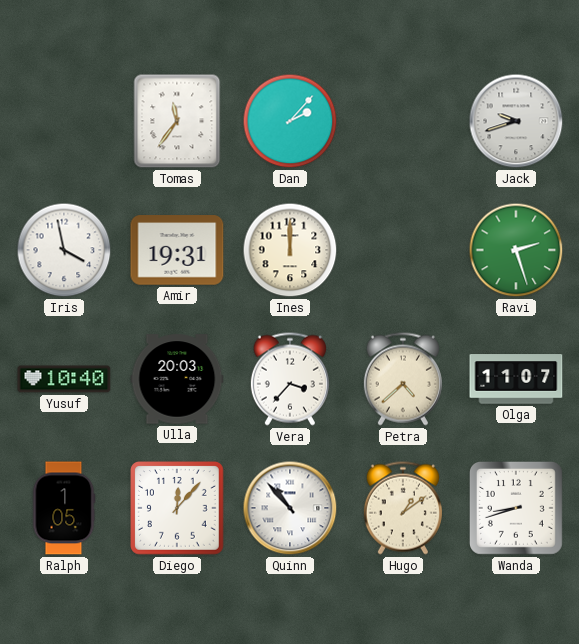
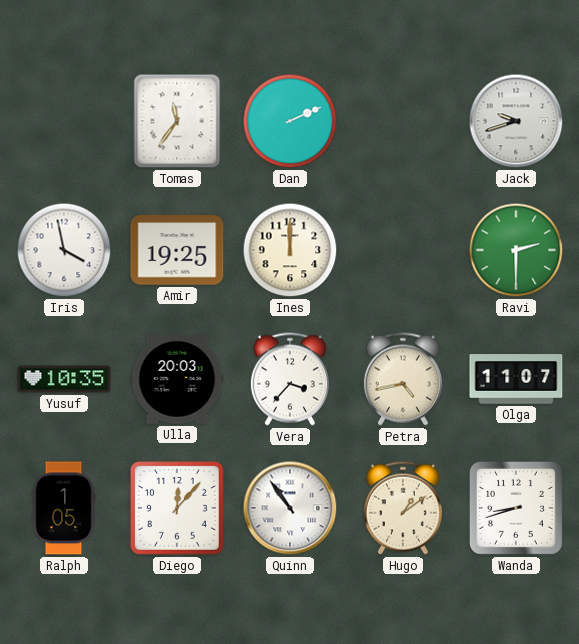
Dan: 2:07 -> 2:11
Amir: 19:31 -> 19:25
Ravi: 2:27 -> 2:30
Yusuf: 10:40 -> 10:35
Petra: 4:38 -> 4:43
Quinn: 10:53 -> 10:54
